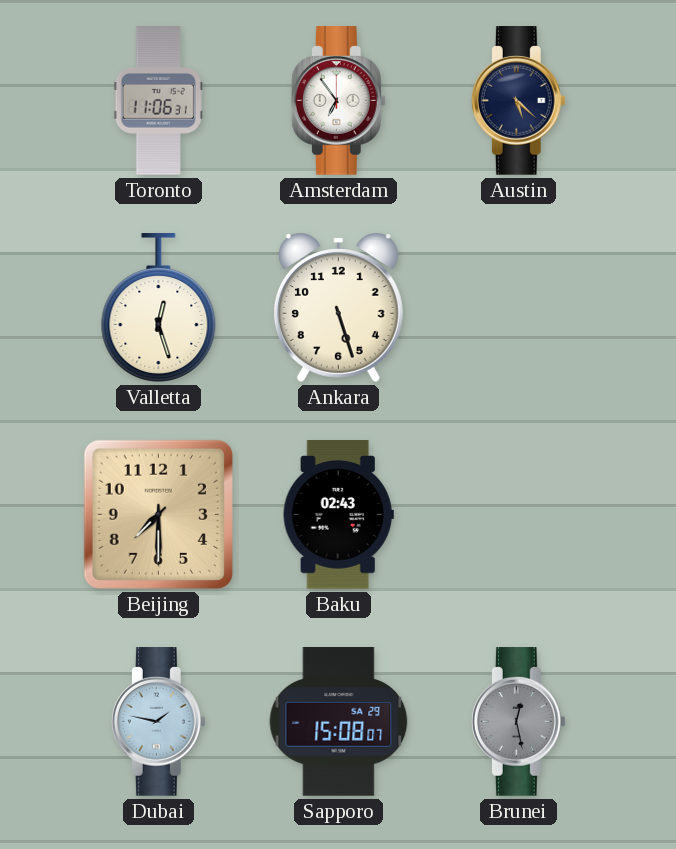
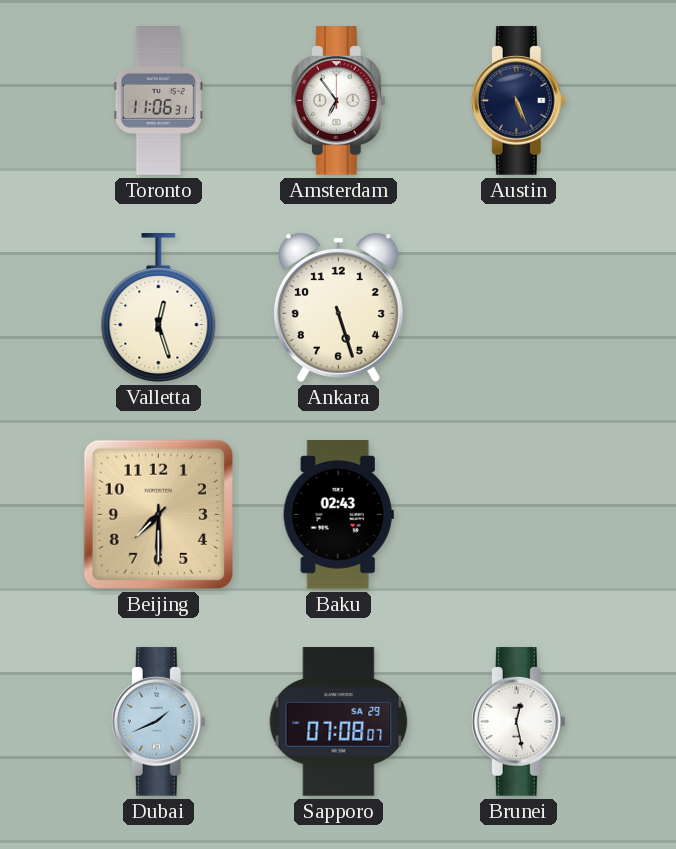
Austin: 5:22 -> 5:26
Dubai: 1:47 -> 1:41
Sapporo: 15:08 -> 07:08
Brunei dial: grey -> white
